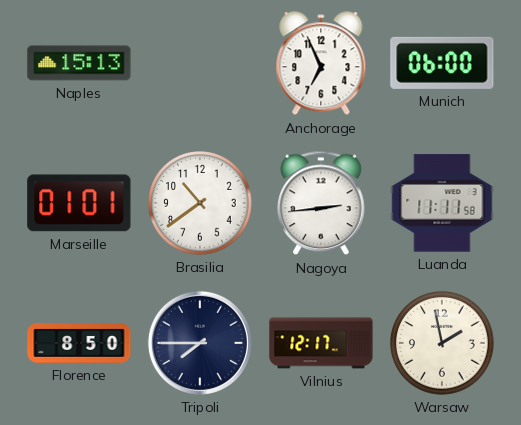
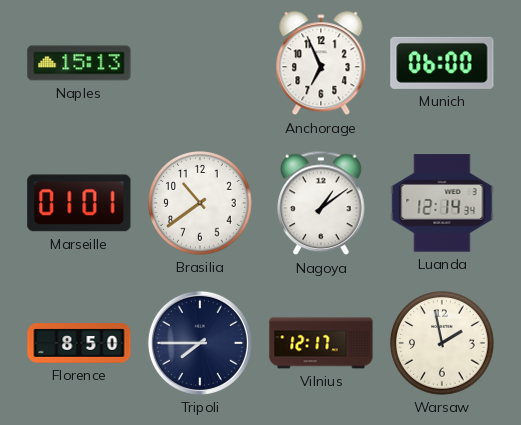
Nagoya: 2:44 -> 1:09
Luanda: 11:11 -> 12:14
